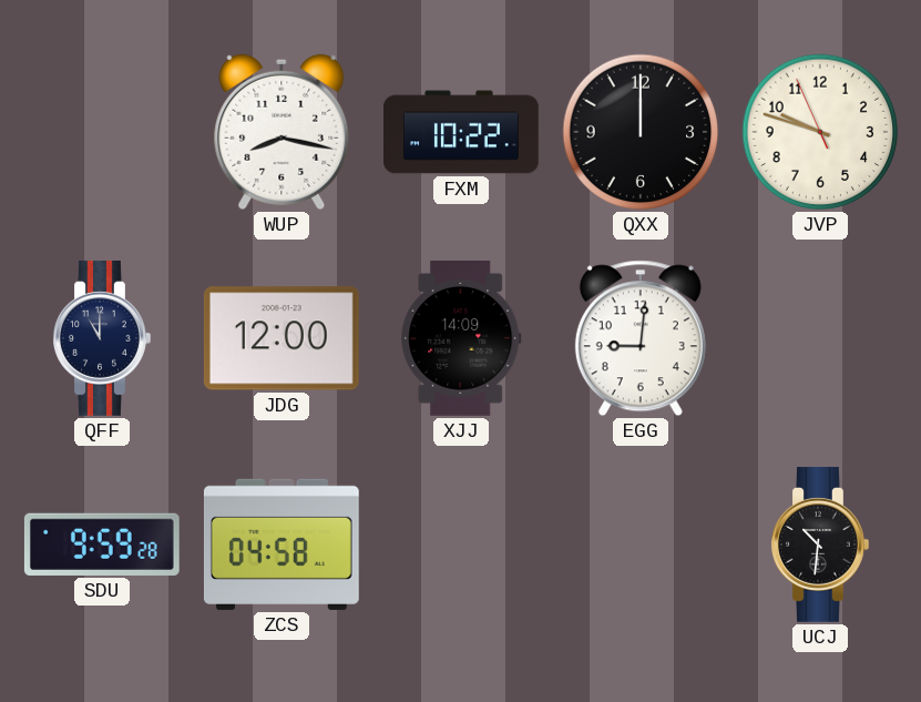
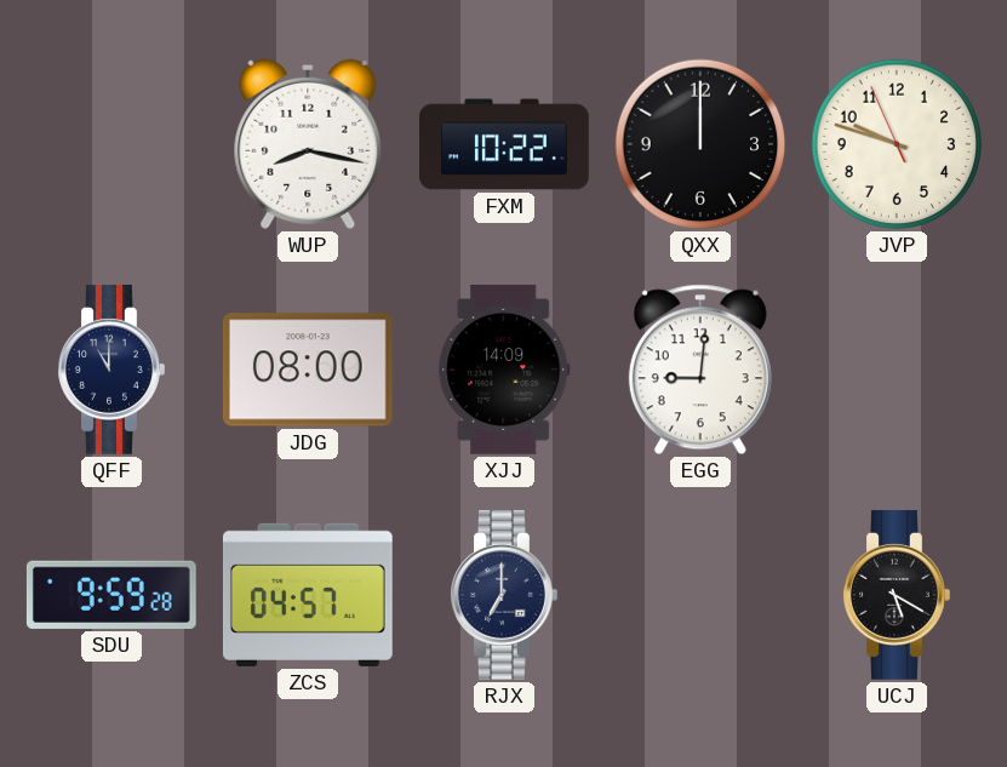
JDG: 12:00 -> 08:00
ZCS: 04:58 -> 04:57
RJX: none -> 7:00
UCJ: 10:31 -> 5:20
